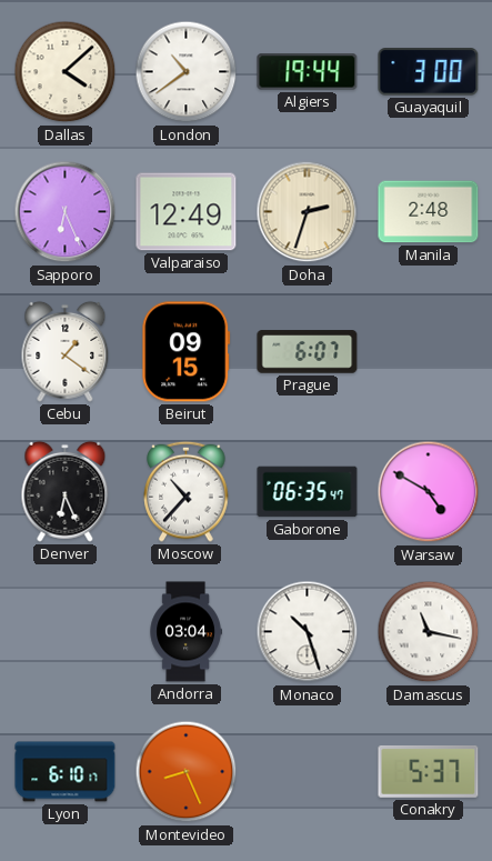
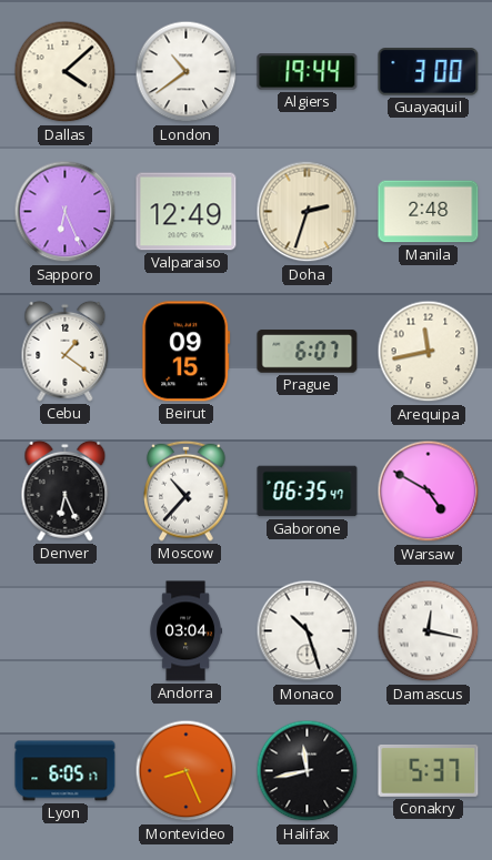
Arequipa: none -> 11:43
Damascus: 11:17 -> 12:17
Lyon: 6:10 -> 6:05
Halifax: none -> 11:43
